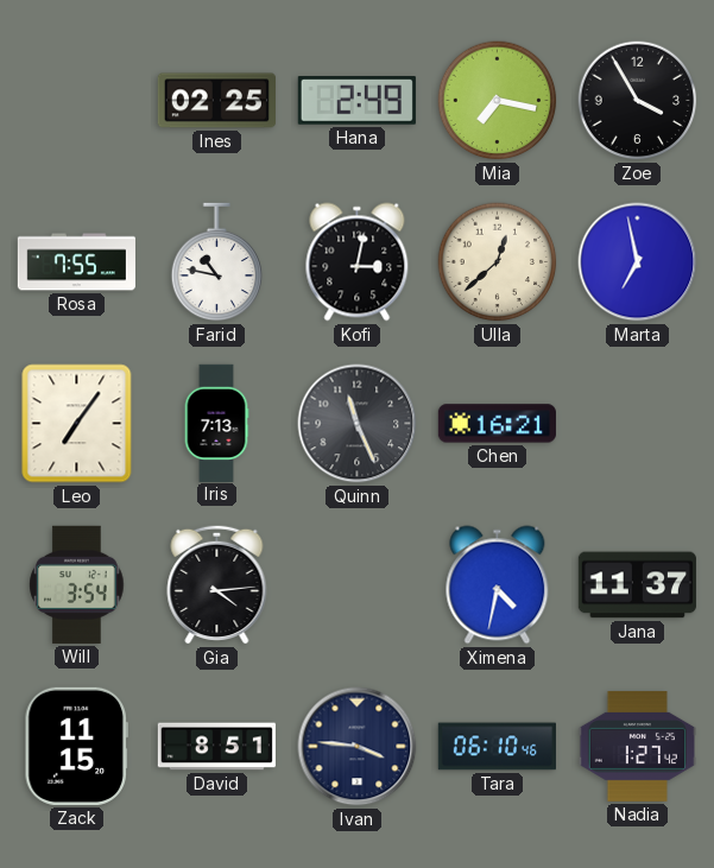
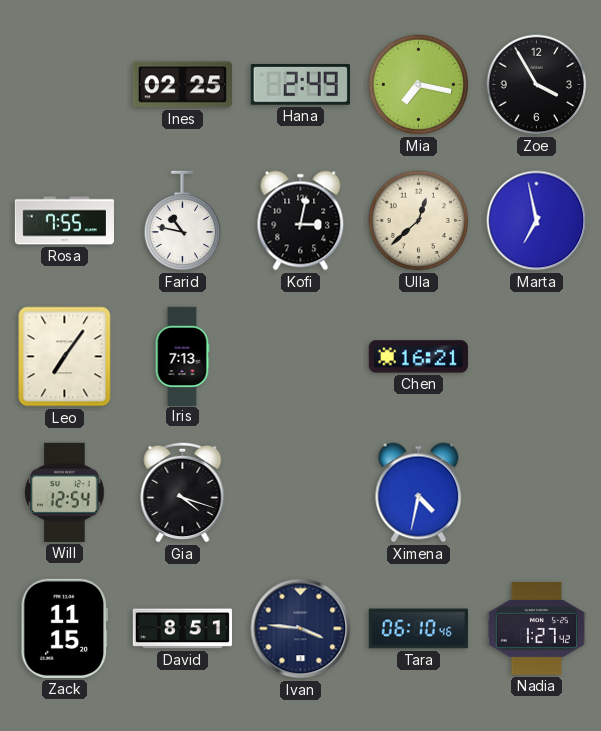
Quinn: 11:26 -> none
Will: 3:54 -> 12:54
Gia: 4:14 -> 4:18
Jana: 11:37 -> none
